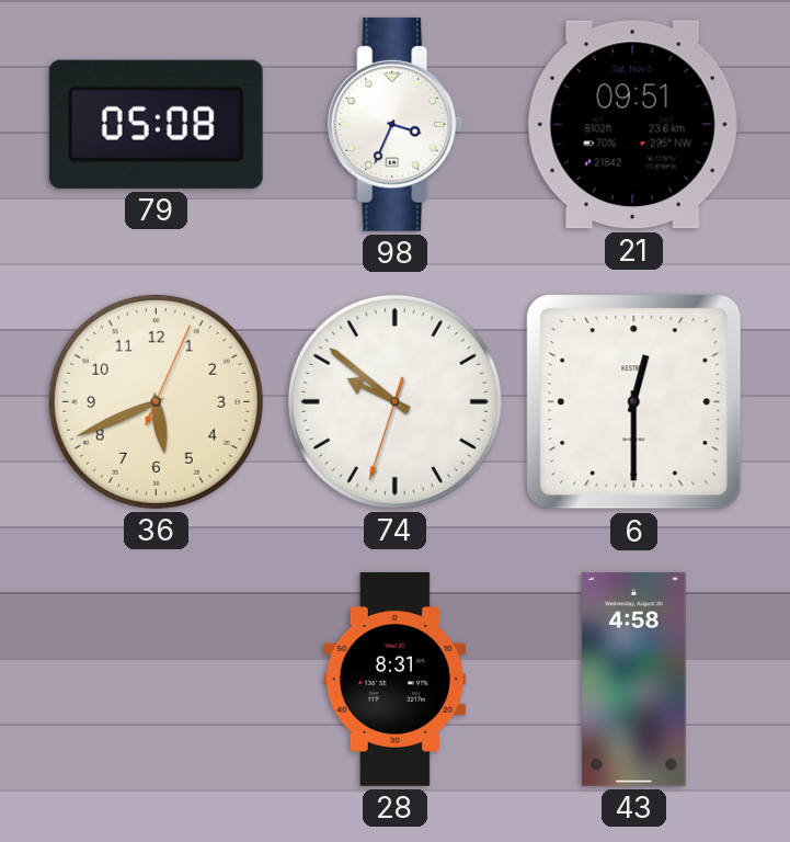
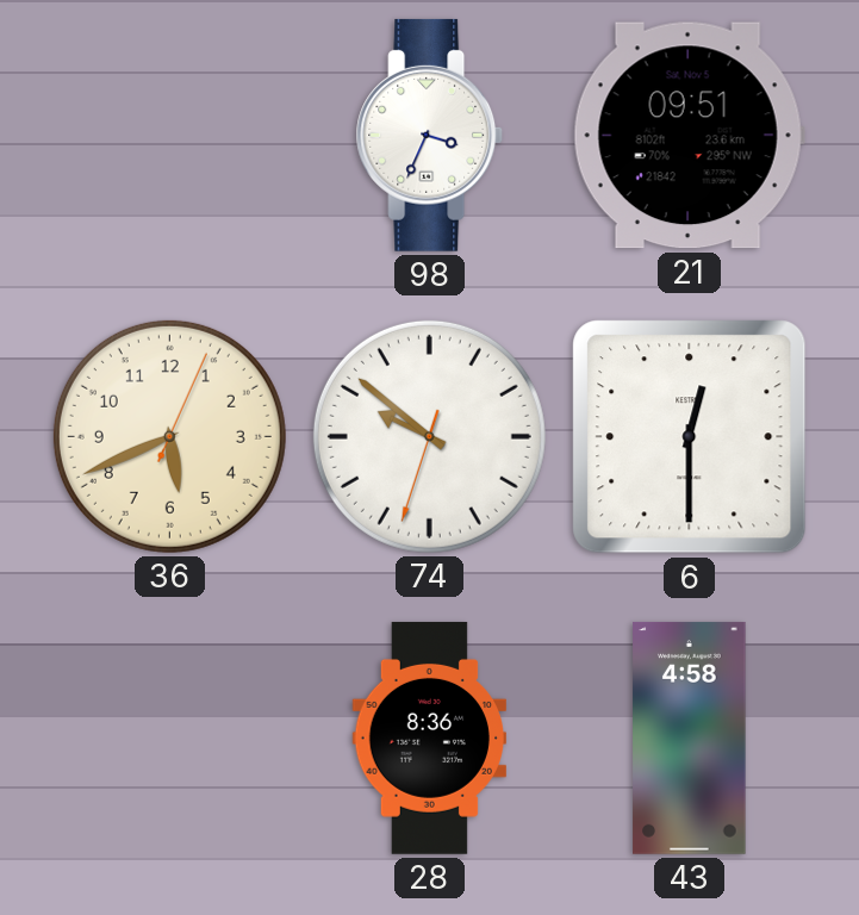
79: 05:08 -> none
28: 8:31 -> 8:36
